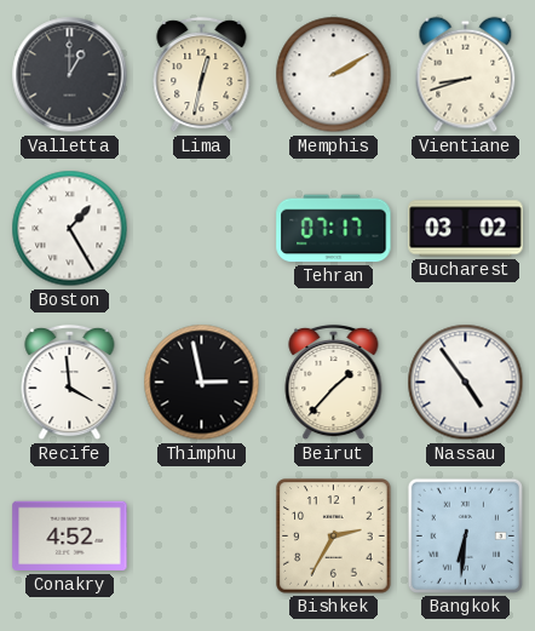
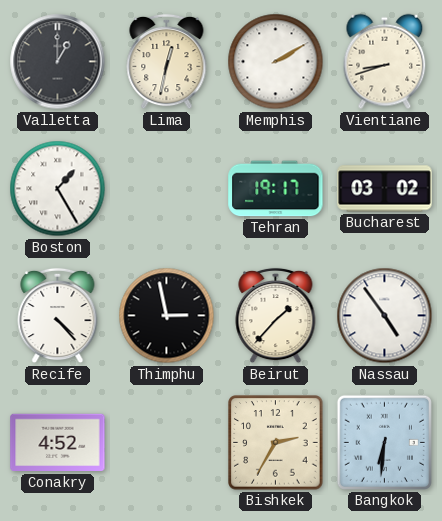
Tehran: 07:17 -> 19:17
Recife: 3:59 -> 4:23
